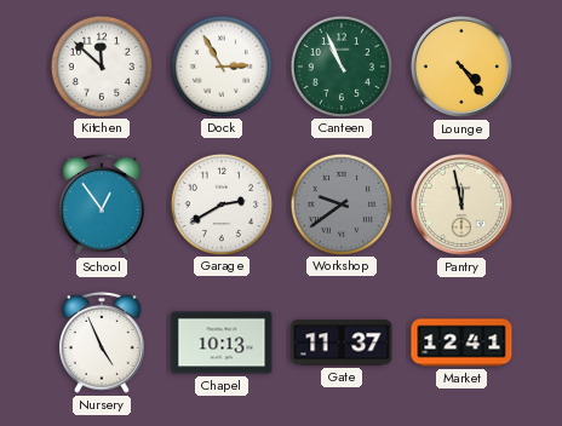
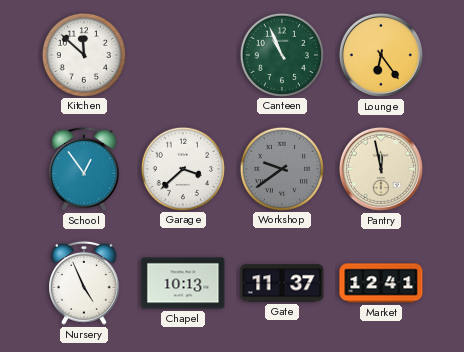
Dock: 2:55 -> none
Lounge: 4:24 -> 6:24
Garage: 2:40 -> 3:38
